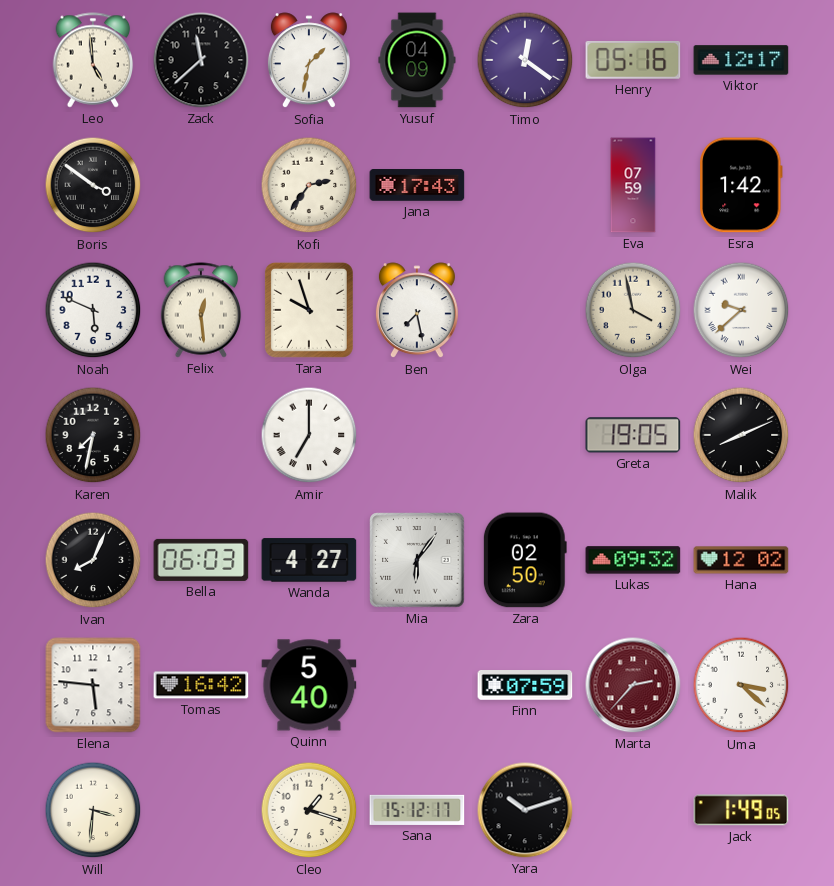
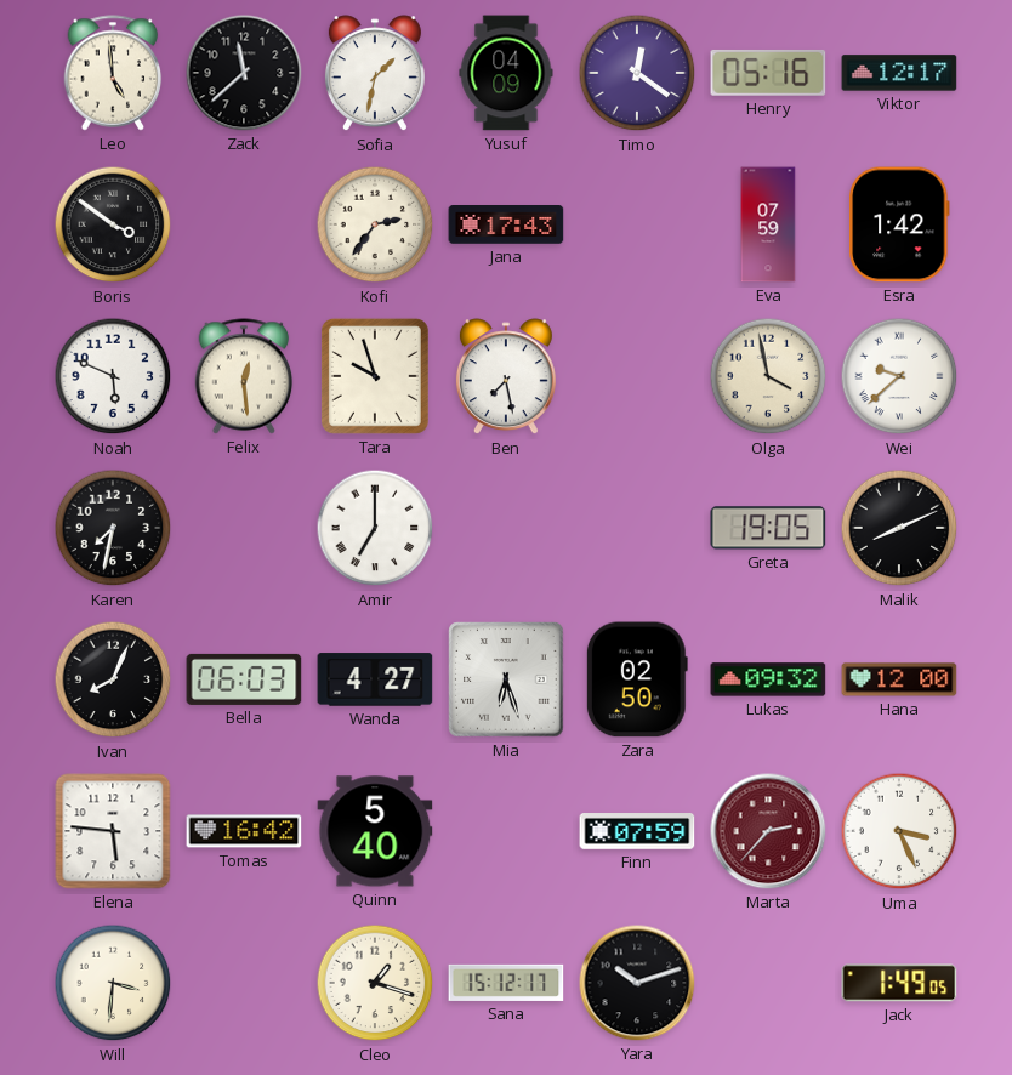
Mia: 6:06 -> 6:27
Hana: 12:02 -> 12:00
Uma: 3:22 -> 3:26
